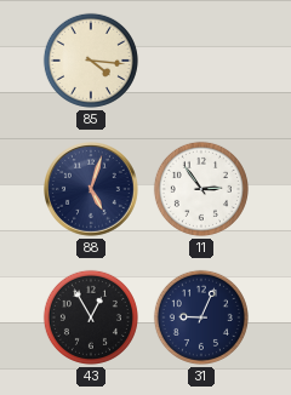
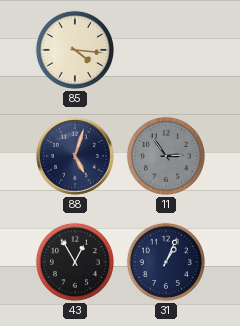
11 dial: white -> grey
31: 9:04 -> 1:04
